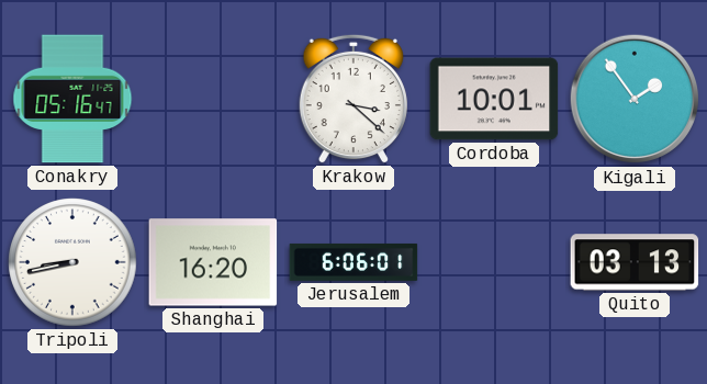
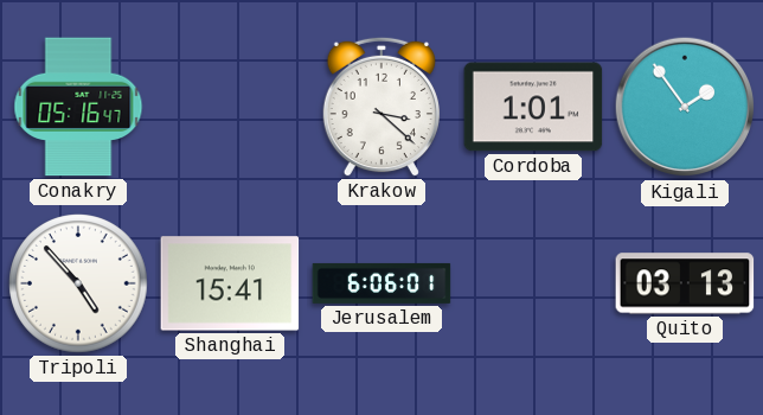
Cordoba: 10:01 -> 1:01
Tripoli: 8:43 -> 4:53
Shanghai: 16:20 -> 15:41
